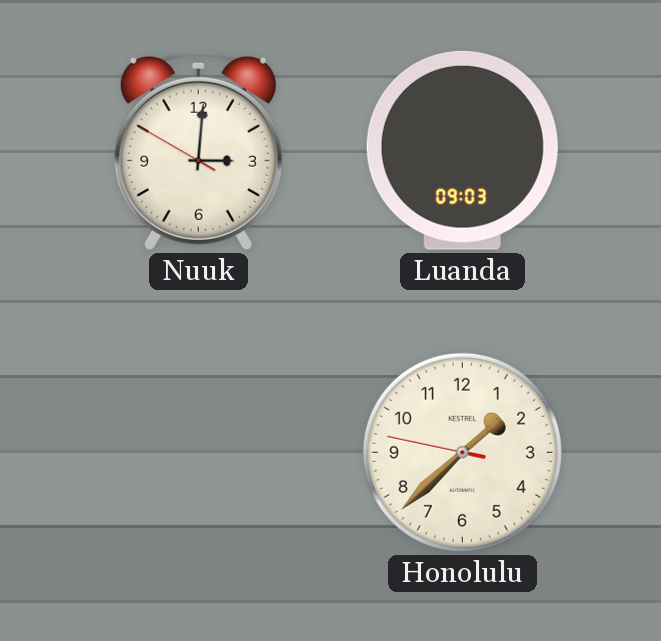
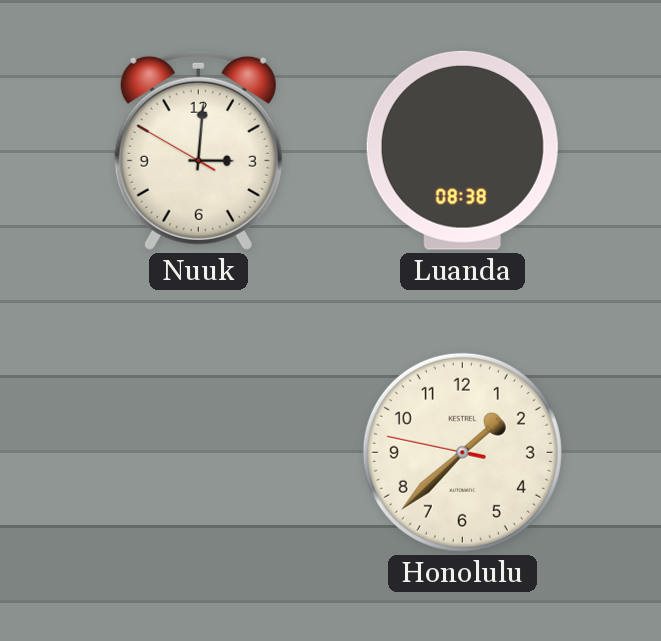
Luanda: 09:03 -> 08:38
